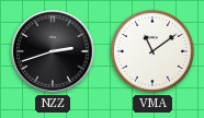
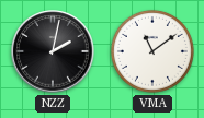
NZZ: 2:42 -> 2:02
